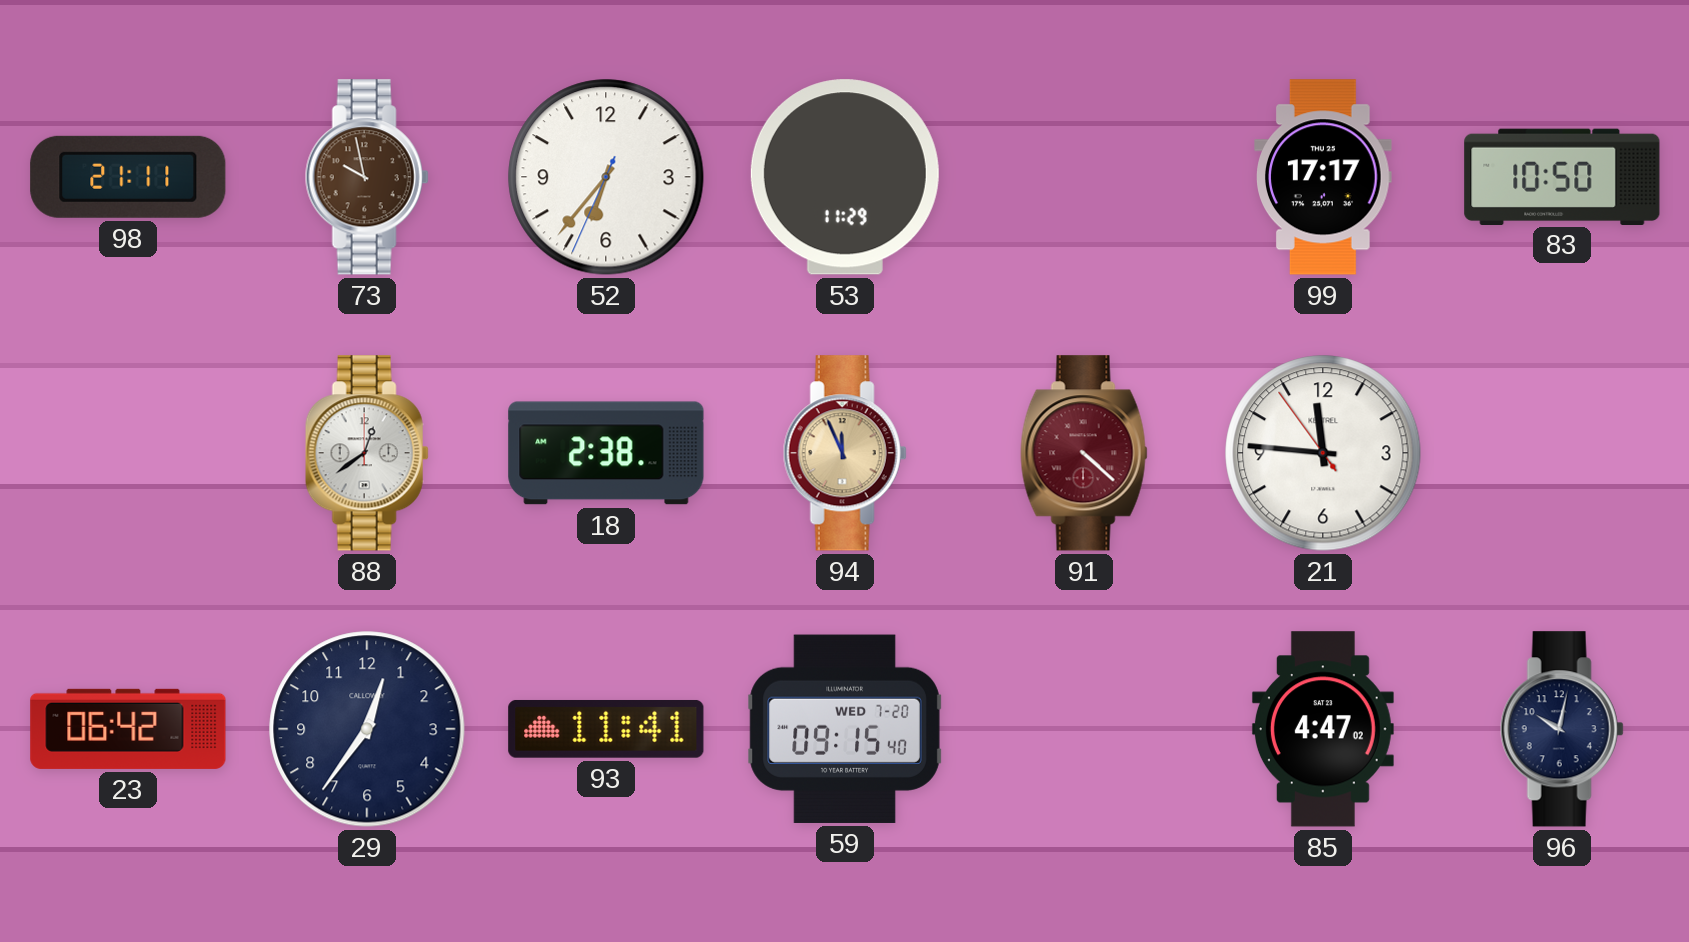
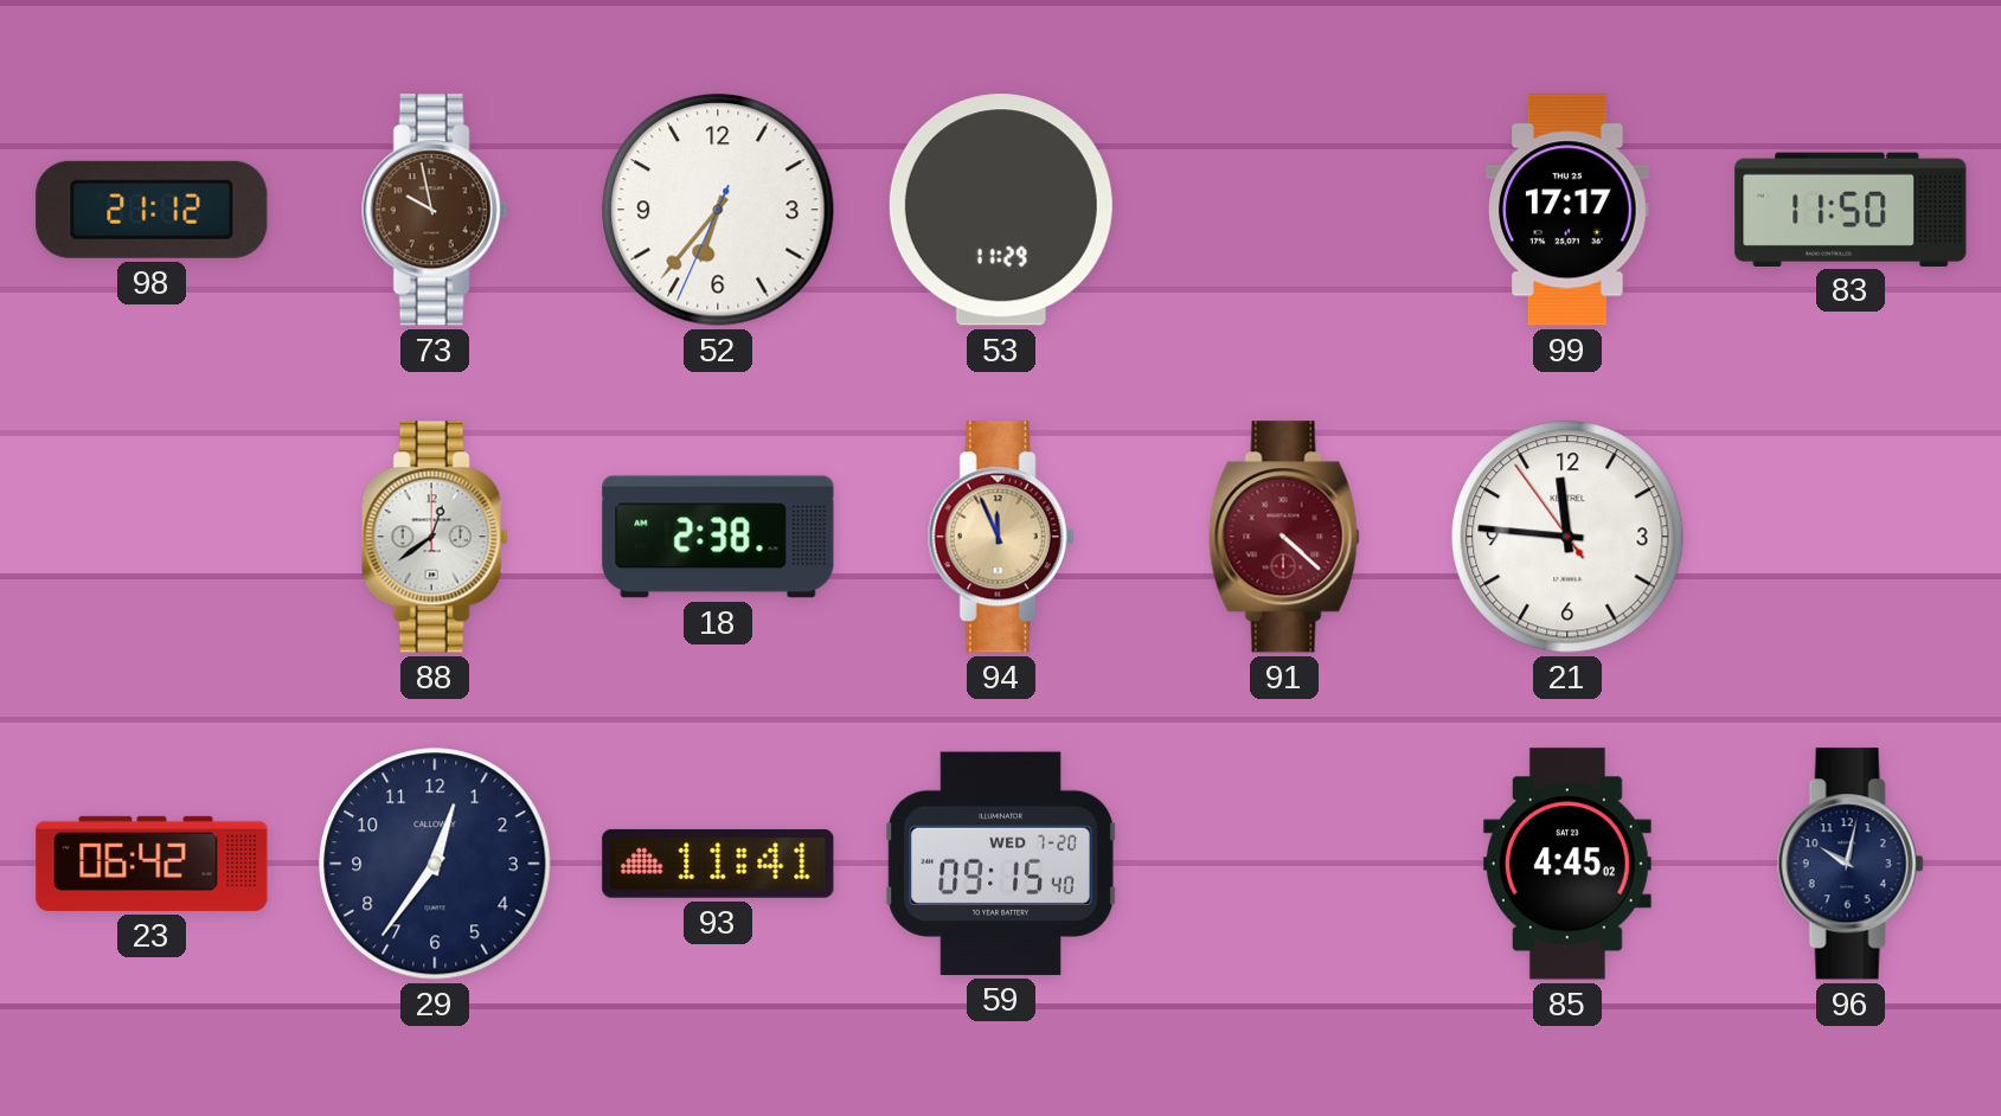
98: 21:11 -> 21:12
83: 10:50 -> 11:50
85: 4:47 -> 4:45
